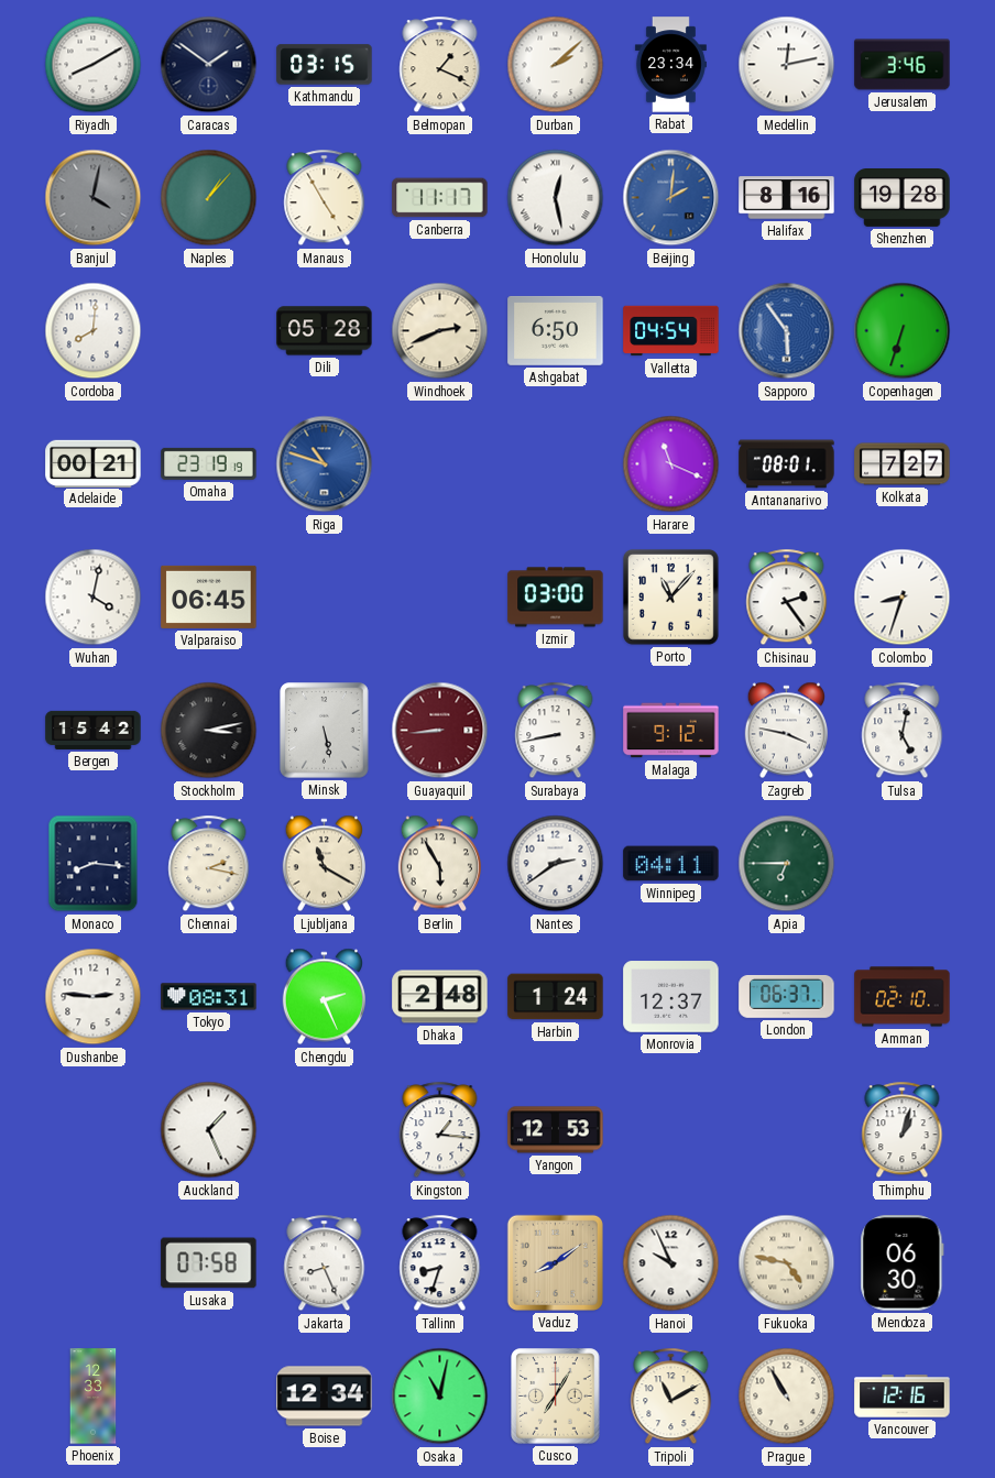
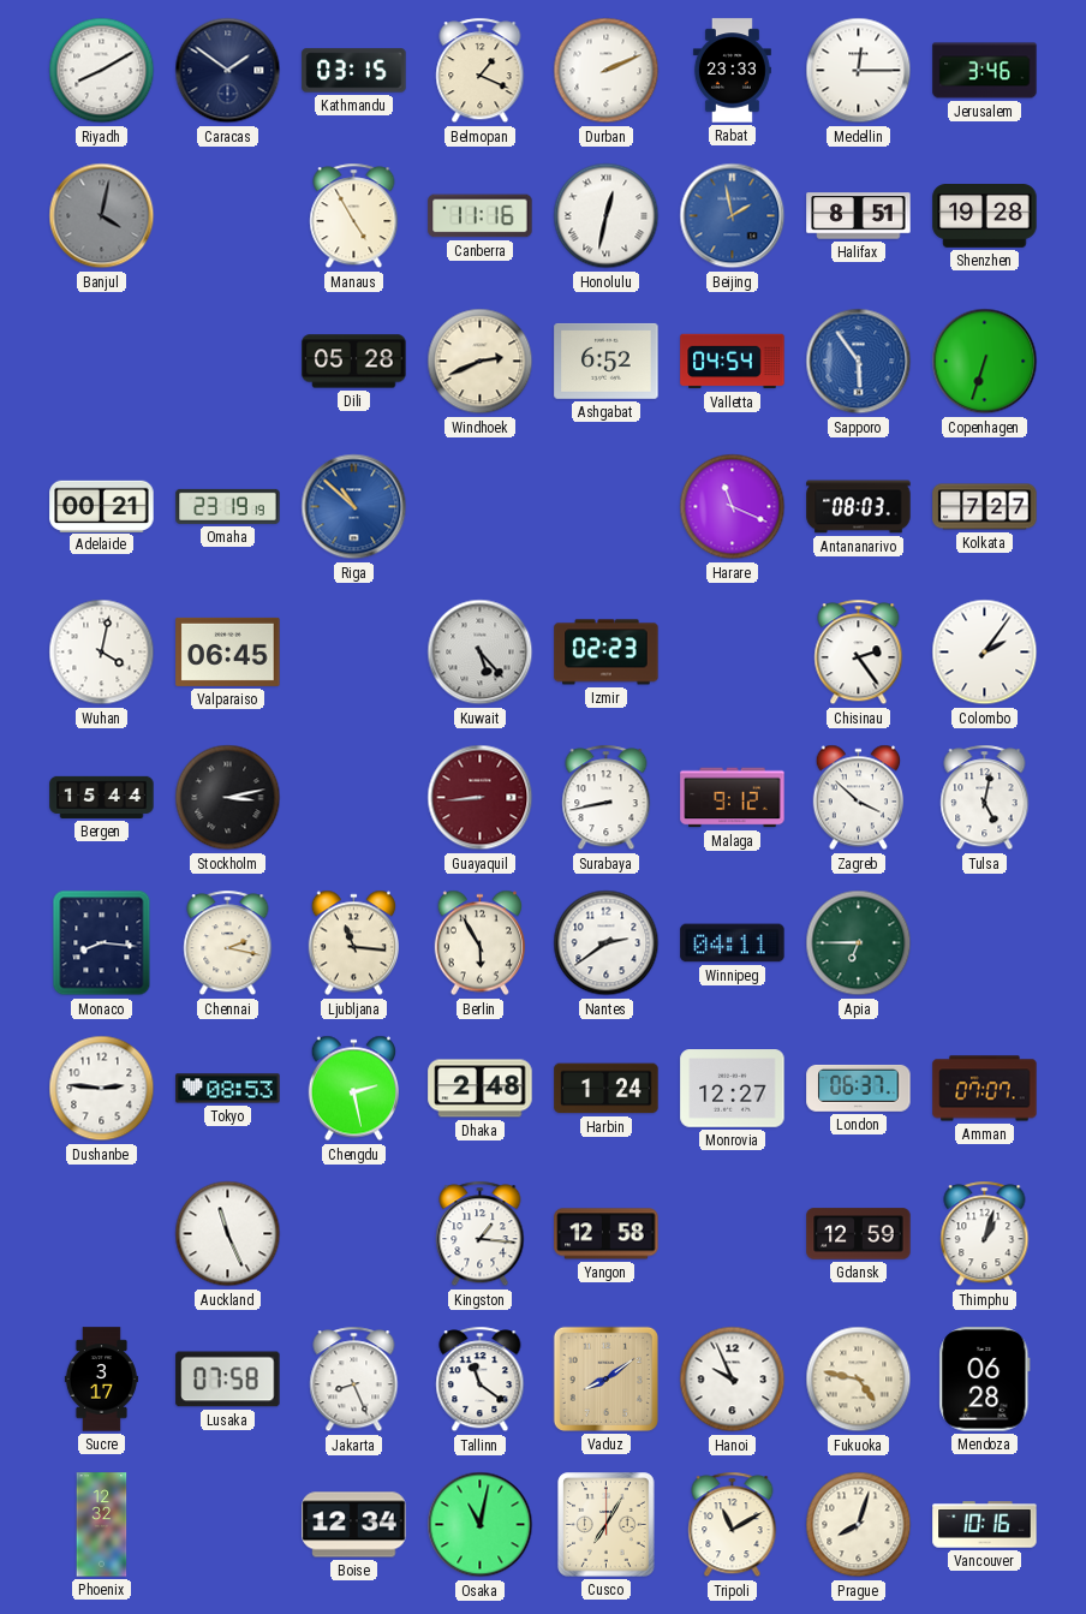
Durban: 2:08 -> 2:11
Rabat: 23:34 -> 23:33
Medellin: 12:13 -> 12:15
Naples: 1:07 -> none
Canberra: 11:17 -> 11:16
Honolulu: 12:28 -> 12:32
Beijing: 2:01 -> 1:58
Halifax: 8:16 -> 8:51
Cordoba: 8:01 -> none
Ashgabat: 6:50 -> 6:52
Riga: 10:48 -> 10:52
Antananarivo: 08:01 -> 08:03
Kuwait: none -> 5:23
Izmir: 03:00 -> 02:23
Porto: 11:07 -> none
Colombo: 8:33 -> 2:06
Bergen: 15:42 -> 15:44
Minsk: 5:28 -> none
Zagreb: 3:47 -> 3:52
Ljubljana: 11:20 -> 11:16
Tokyo: 08:31 -> 08:53
Chengdu: 2:26 -> 2:28
Monrovia: 12:37 -> 12:27
Amman: 02:10 -> 07:07
Auckland: 1:26 -> 11:26
Yangon: 12:53 -> 12:58
Gdansk: none -> 12:59
Sucre: none -> 3:17
Tallinn: 8:33 -> 11:21
Mendoza: 06:30 -> 06:28
Phoenix: 12:33 -> 12:32
Prague: 10:55 -> 8:03
Vancouver: 12:16 -> 10:16
